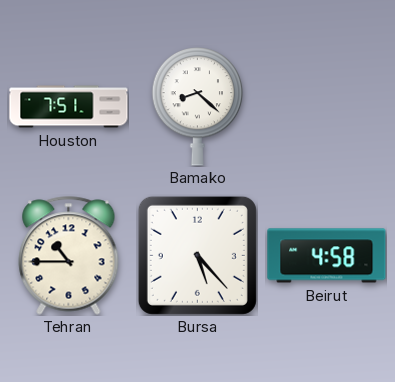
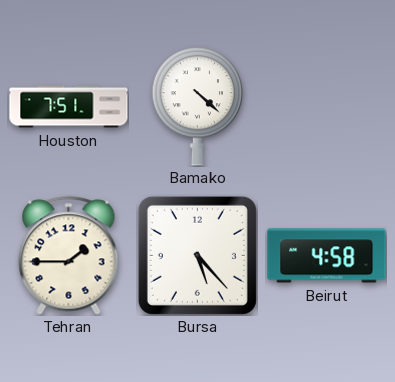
Bamako: 8:22 -> 4:22
Tehran: 10:45 -> 1:45
